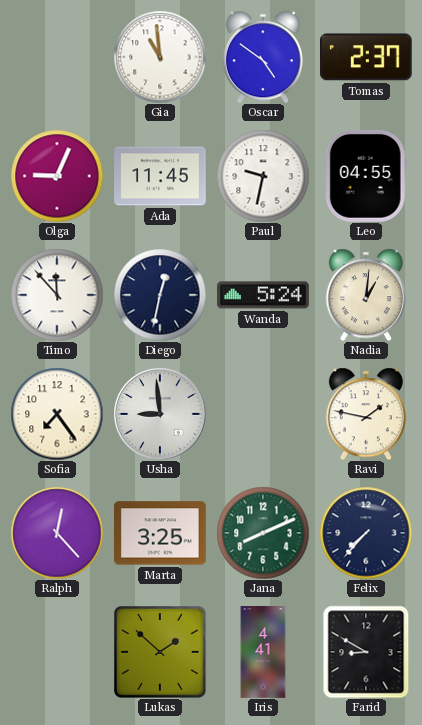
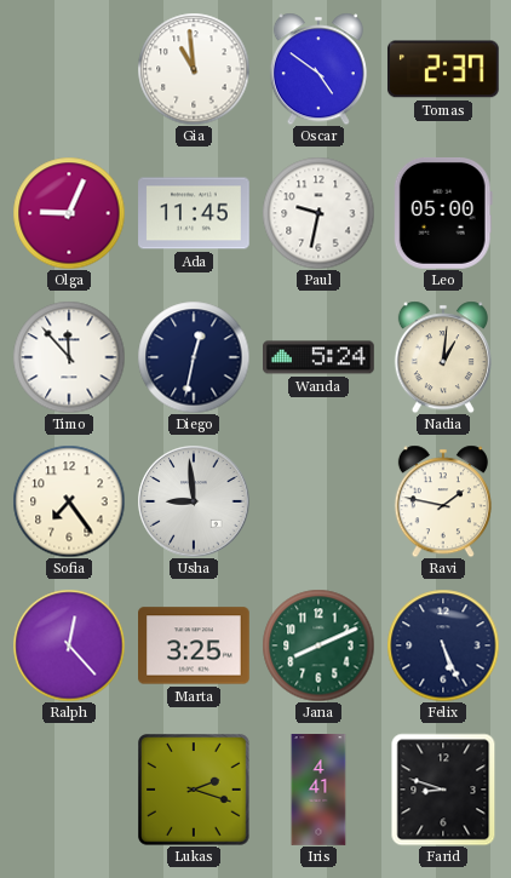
Leo: 04:55 -> 05:00
Felix: 7:37 -> 5:26
Lukas: 1:52 -> 2:18
Farid: 8:50 -> 8:48
